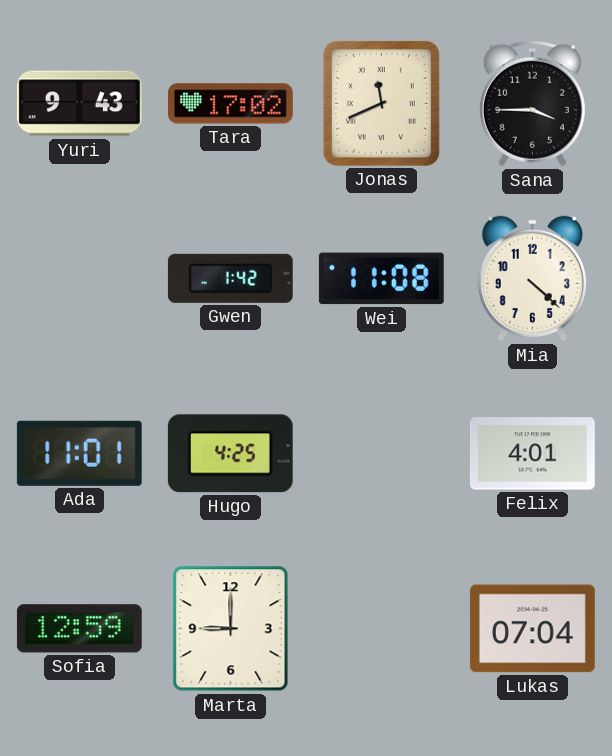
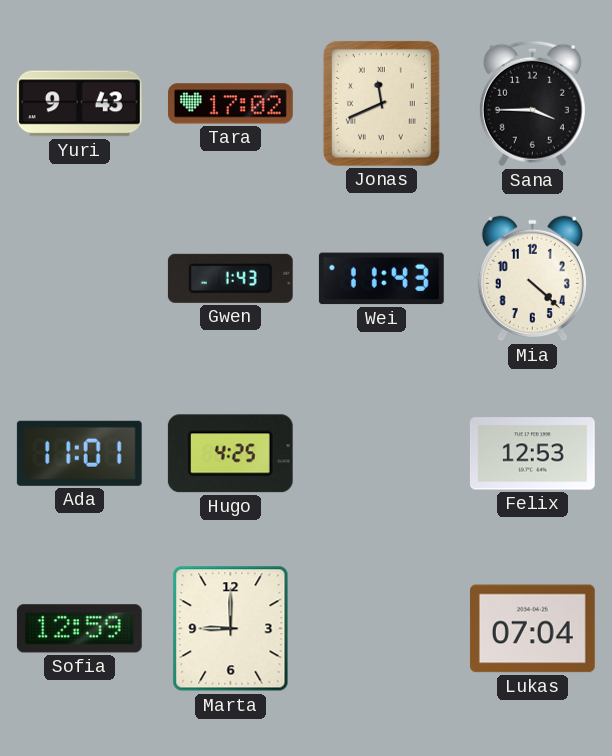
Gwen: 1:42 -> 1:43
Wei: 11:08 -> 11:43
Felix: 4:01 -> 12:53
